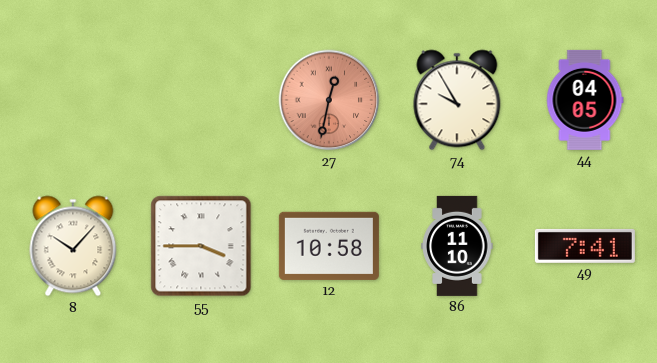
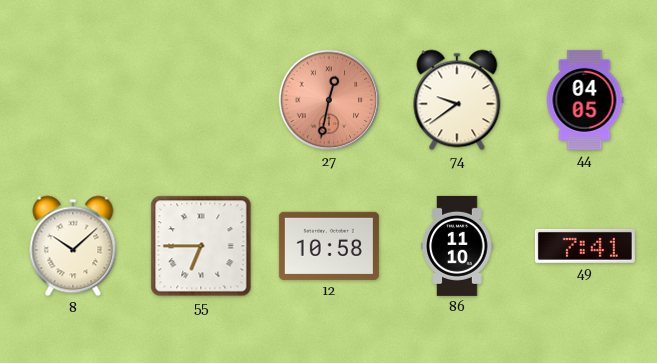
74: 9:55 -> 9:39
8: 10:07 -> 10:08
55: 3:45 -> 6:45
